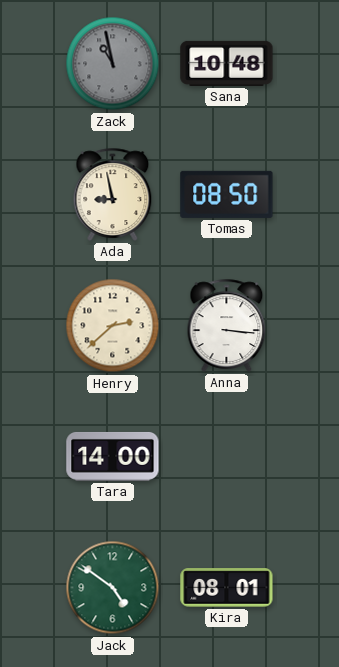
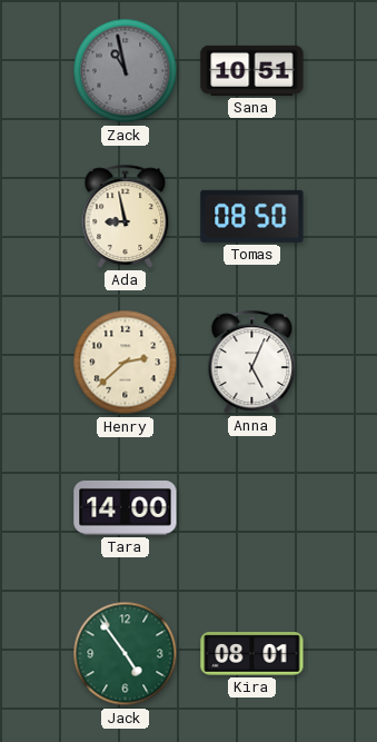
Sana: 10:48 -> 10:51
Anna: 3:16 -> 5:04
Jack: 4:51 -> 4:54
